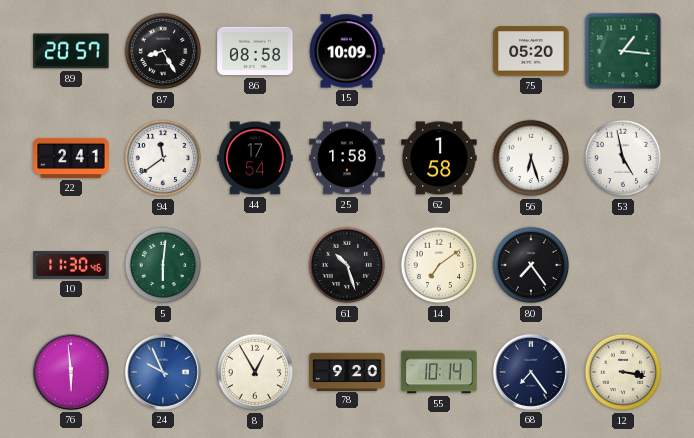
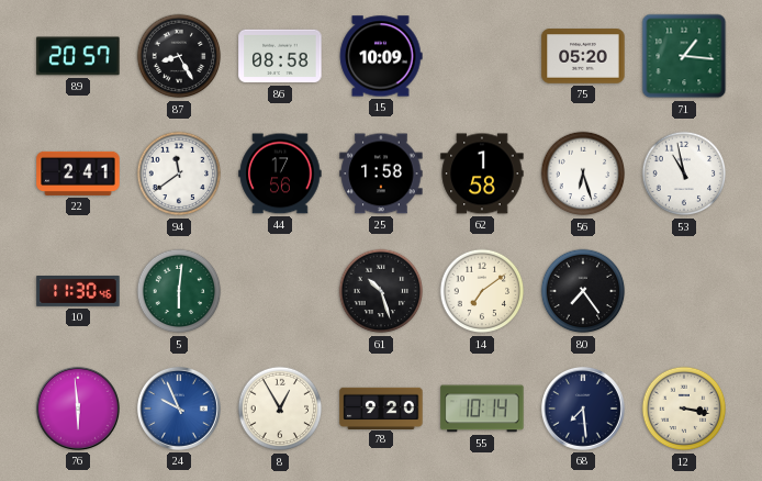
44: 17:54 -> 17:56
53: 4:58 -> 10:58
68: 7:24 -> 7:29
